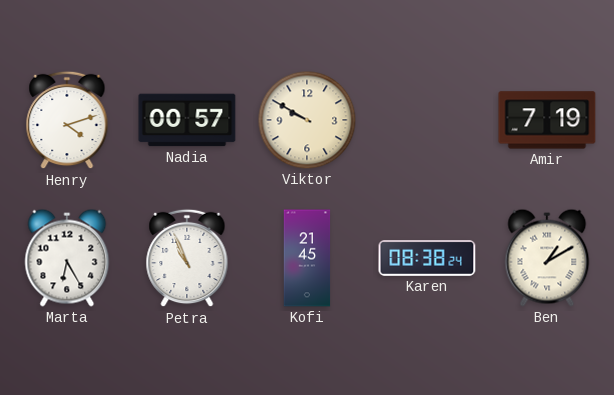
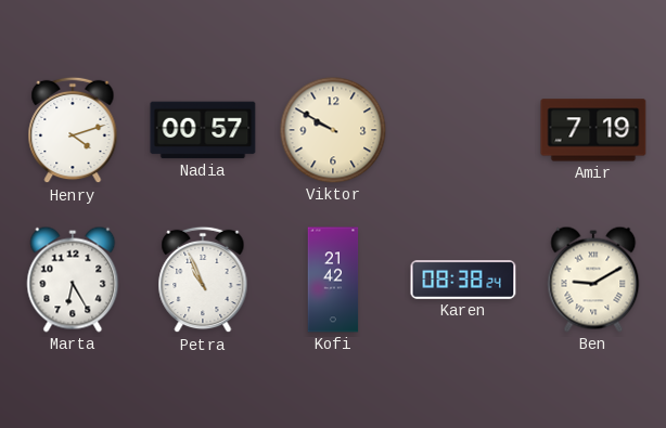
Kofi: 21:45 -> 21:42
Ben: 1:10 -> 9:10
